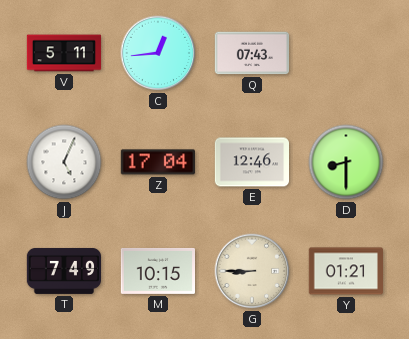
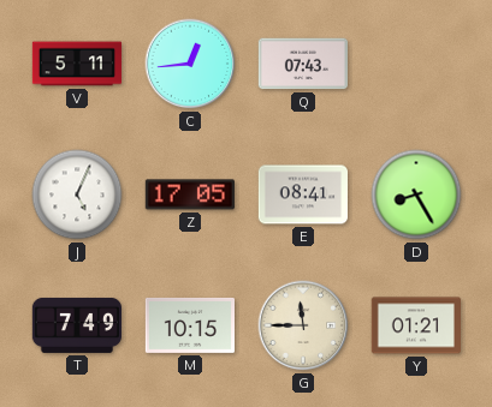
Z: 17:04 -> 17:05
E: 12:46 -> 08:41
D: 8:30 -> 8:25
G: 8:45 -> 11:45
